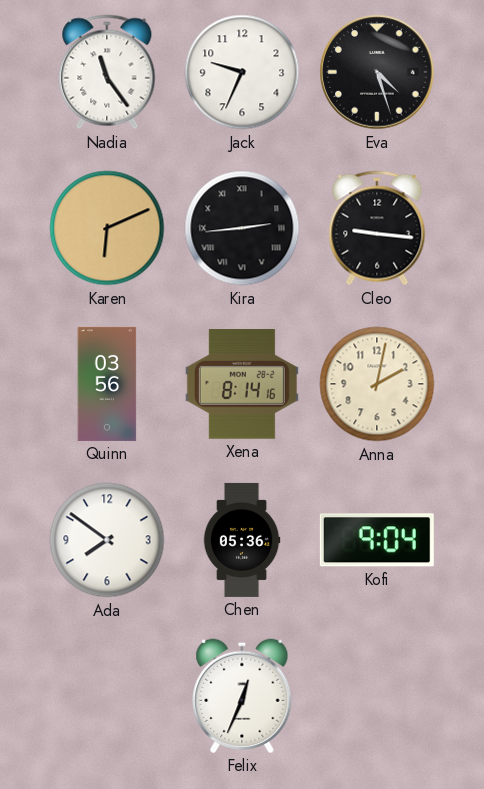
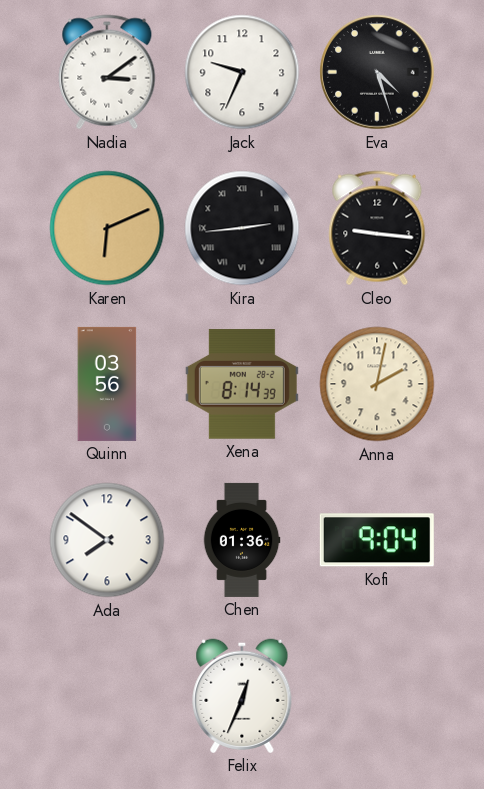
Nadia: 11:24 -> 3:09
Xena: 8:14:16 -> 8:14:39
Chen: 05:36 -> 01:36
